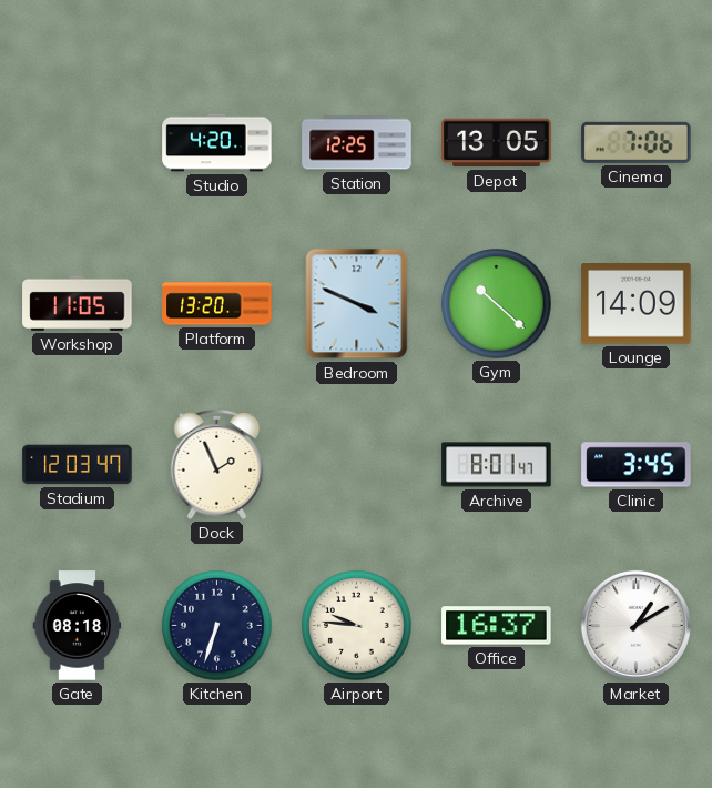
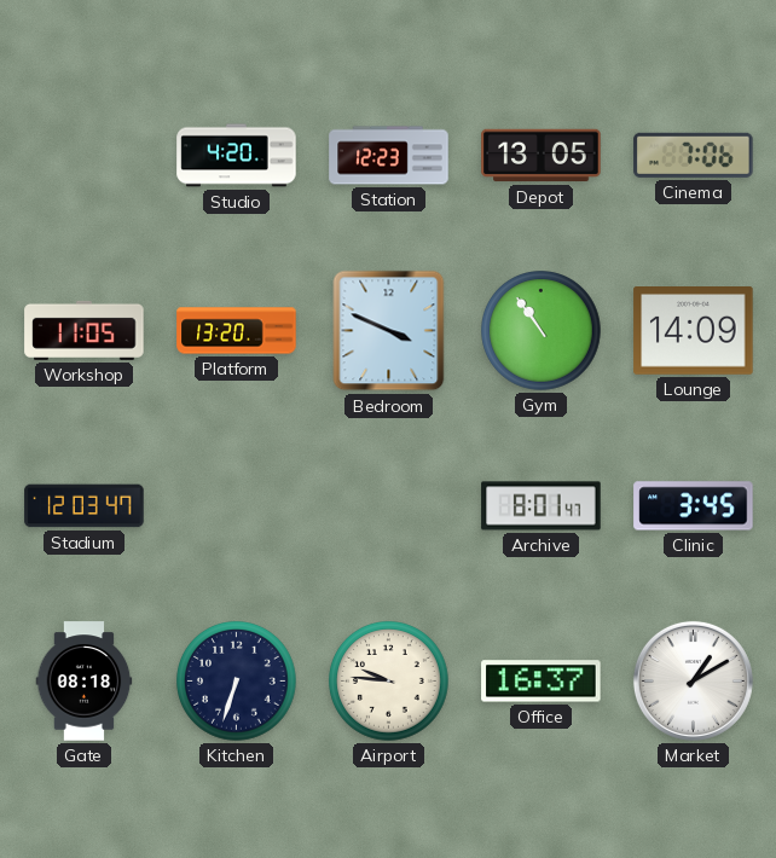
Station: 12:25 -> 12:23
Gym: 10:22 -> 10:54
Dock: 1:56 -> none
